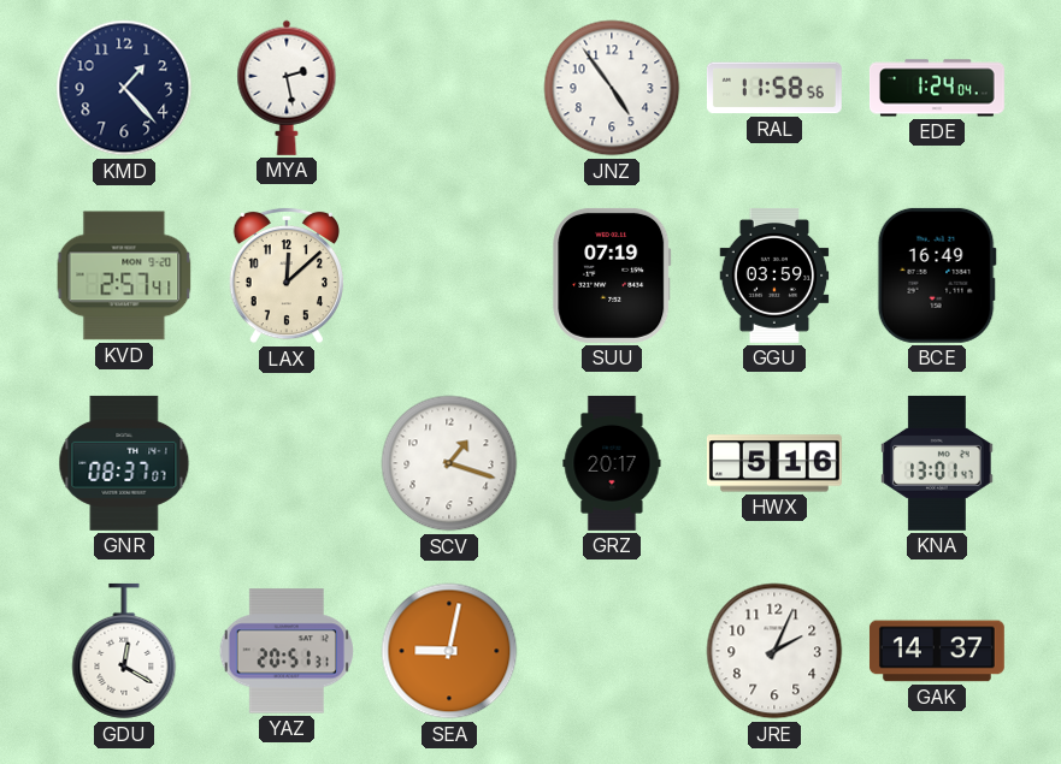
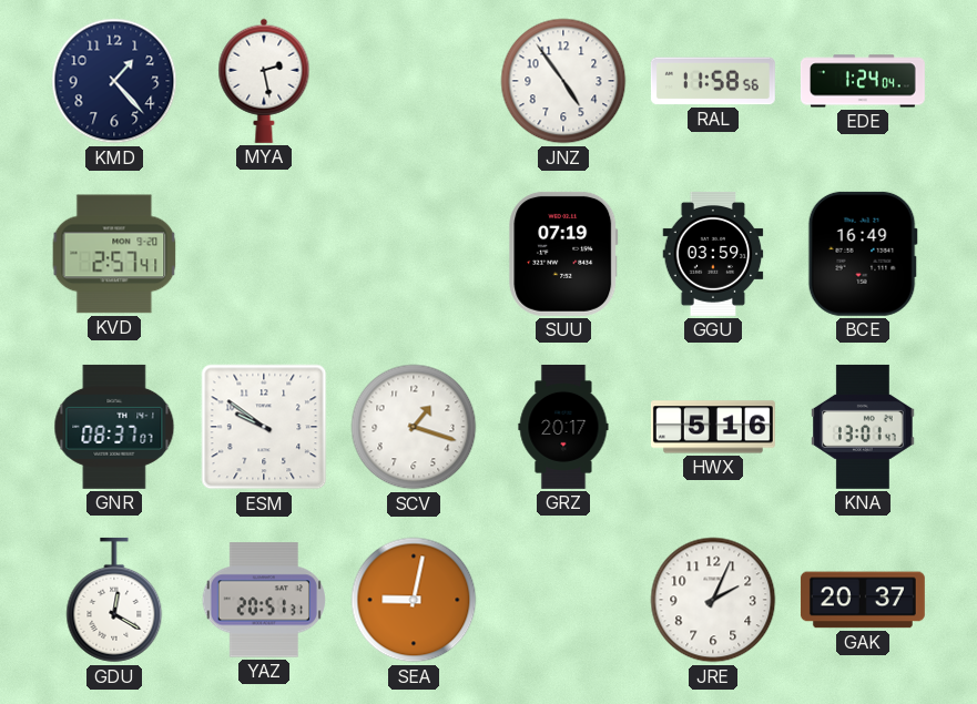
LAX: 12:08 -> none
ESM: none -> 9:51
GAK: 14:37 -> 20:37
